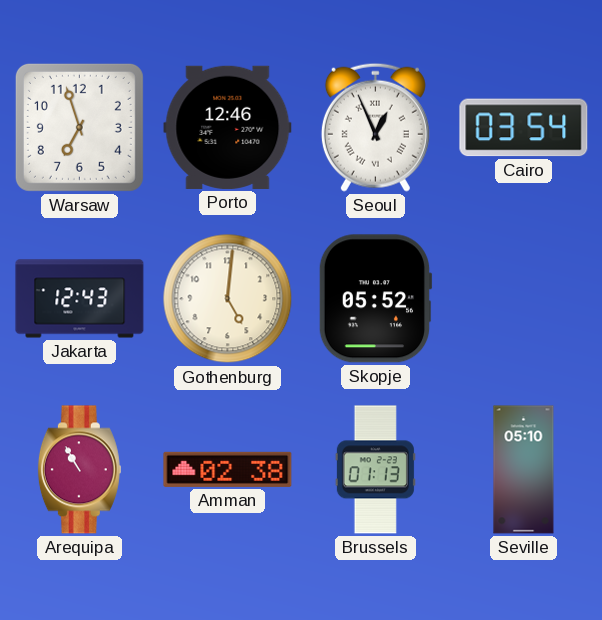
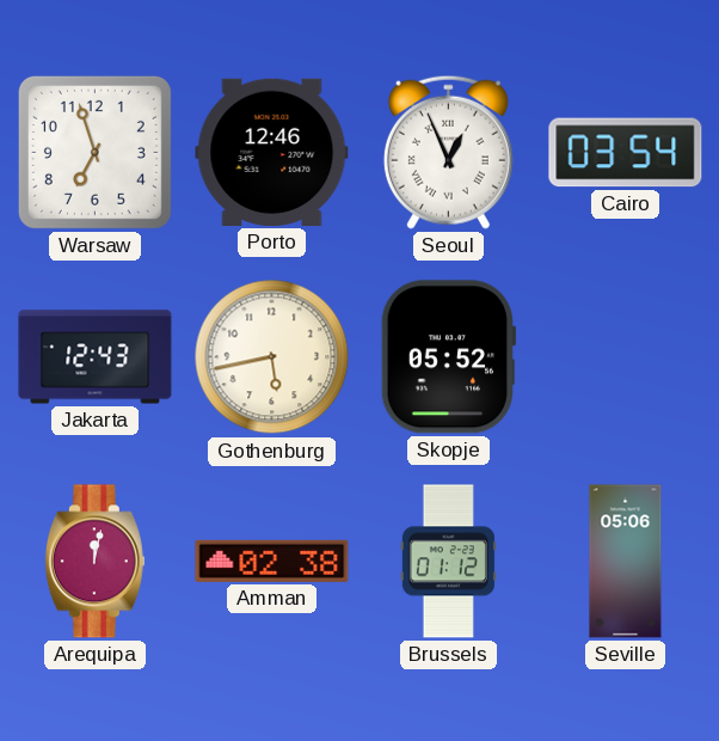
Gothenburg: 5:01 -> 5:43
Arequipa: 10:55 -> 12:02
Brussels: 01:13 -> 01:12
Seville: 05:10 -> 05:06
